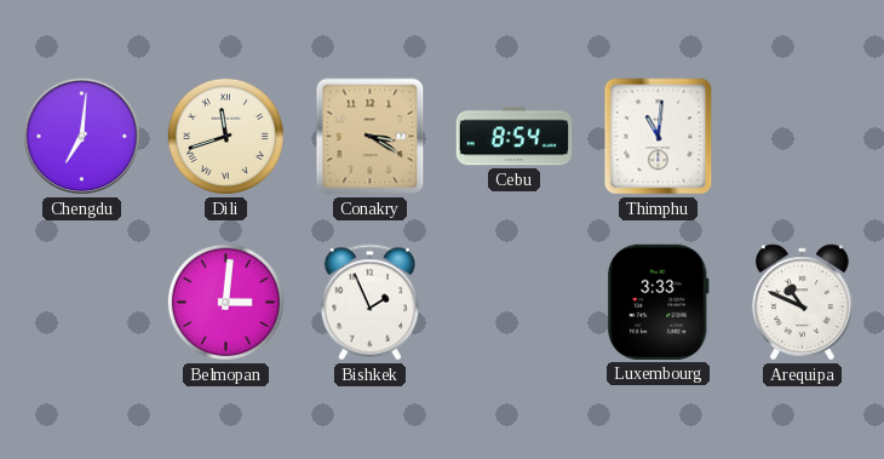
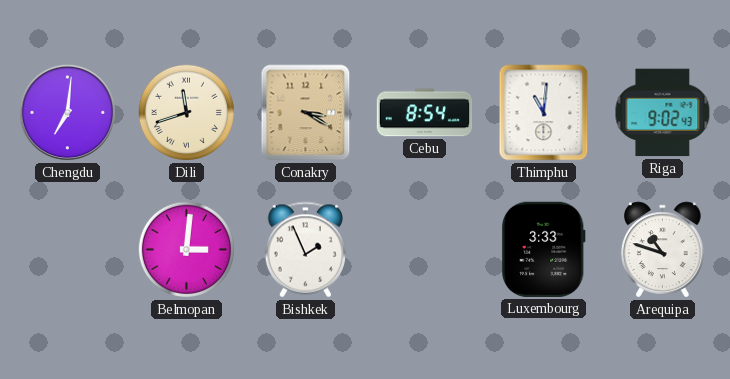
Riga: none -> 9:02
Arequipa: 10:49 -> 10:48
